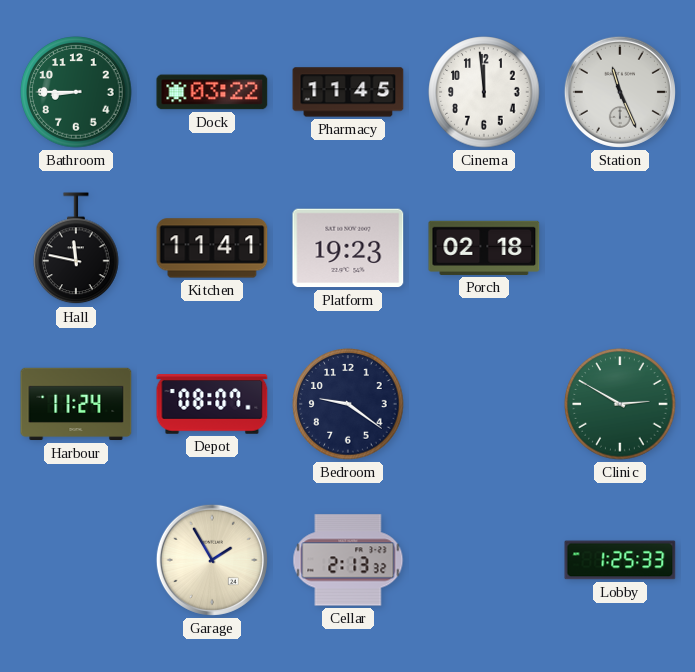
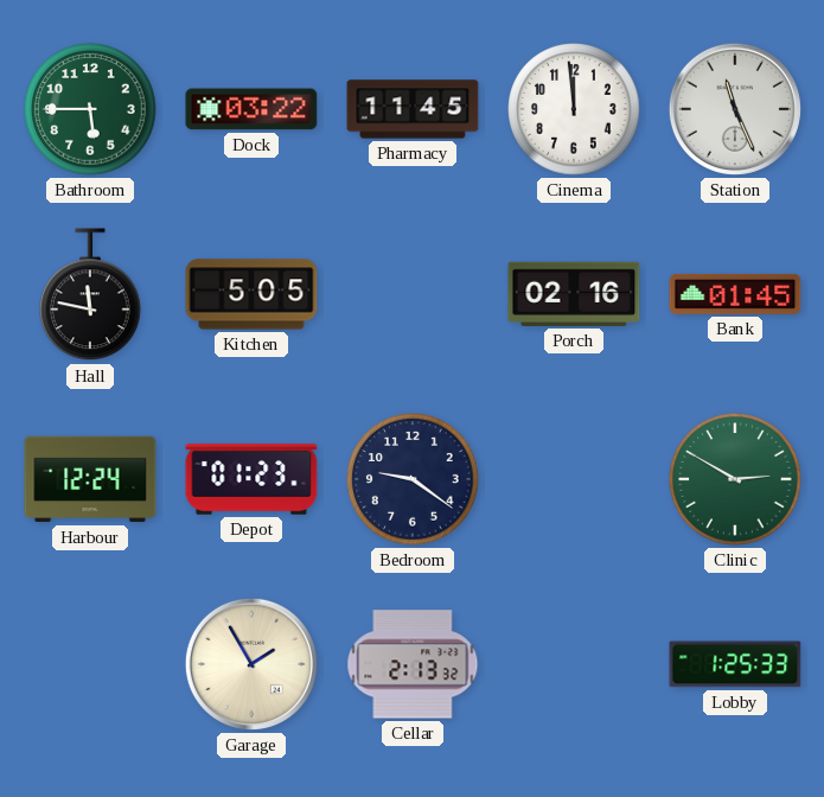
Bathroom: 8:45 -> 5:45
Kitchen: 11:41 -> 5:05
Platform: 19:23 -> none
Porch: 02:18 -> 02:16
Bank: none -> 01:45
Harbour: 11:24 -> 12:24
Depot: 08:07 -> 01:23
